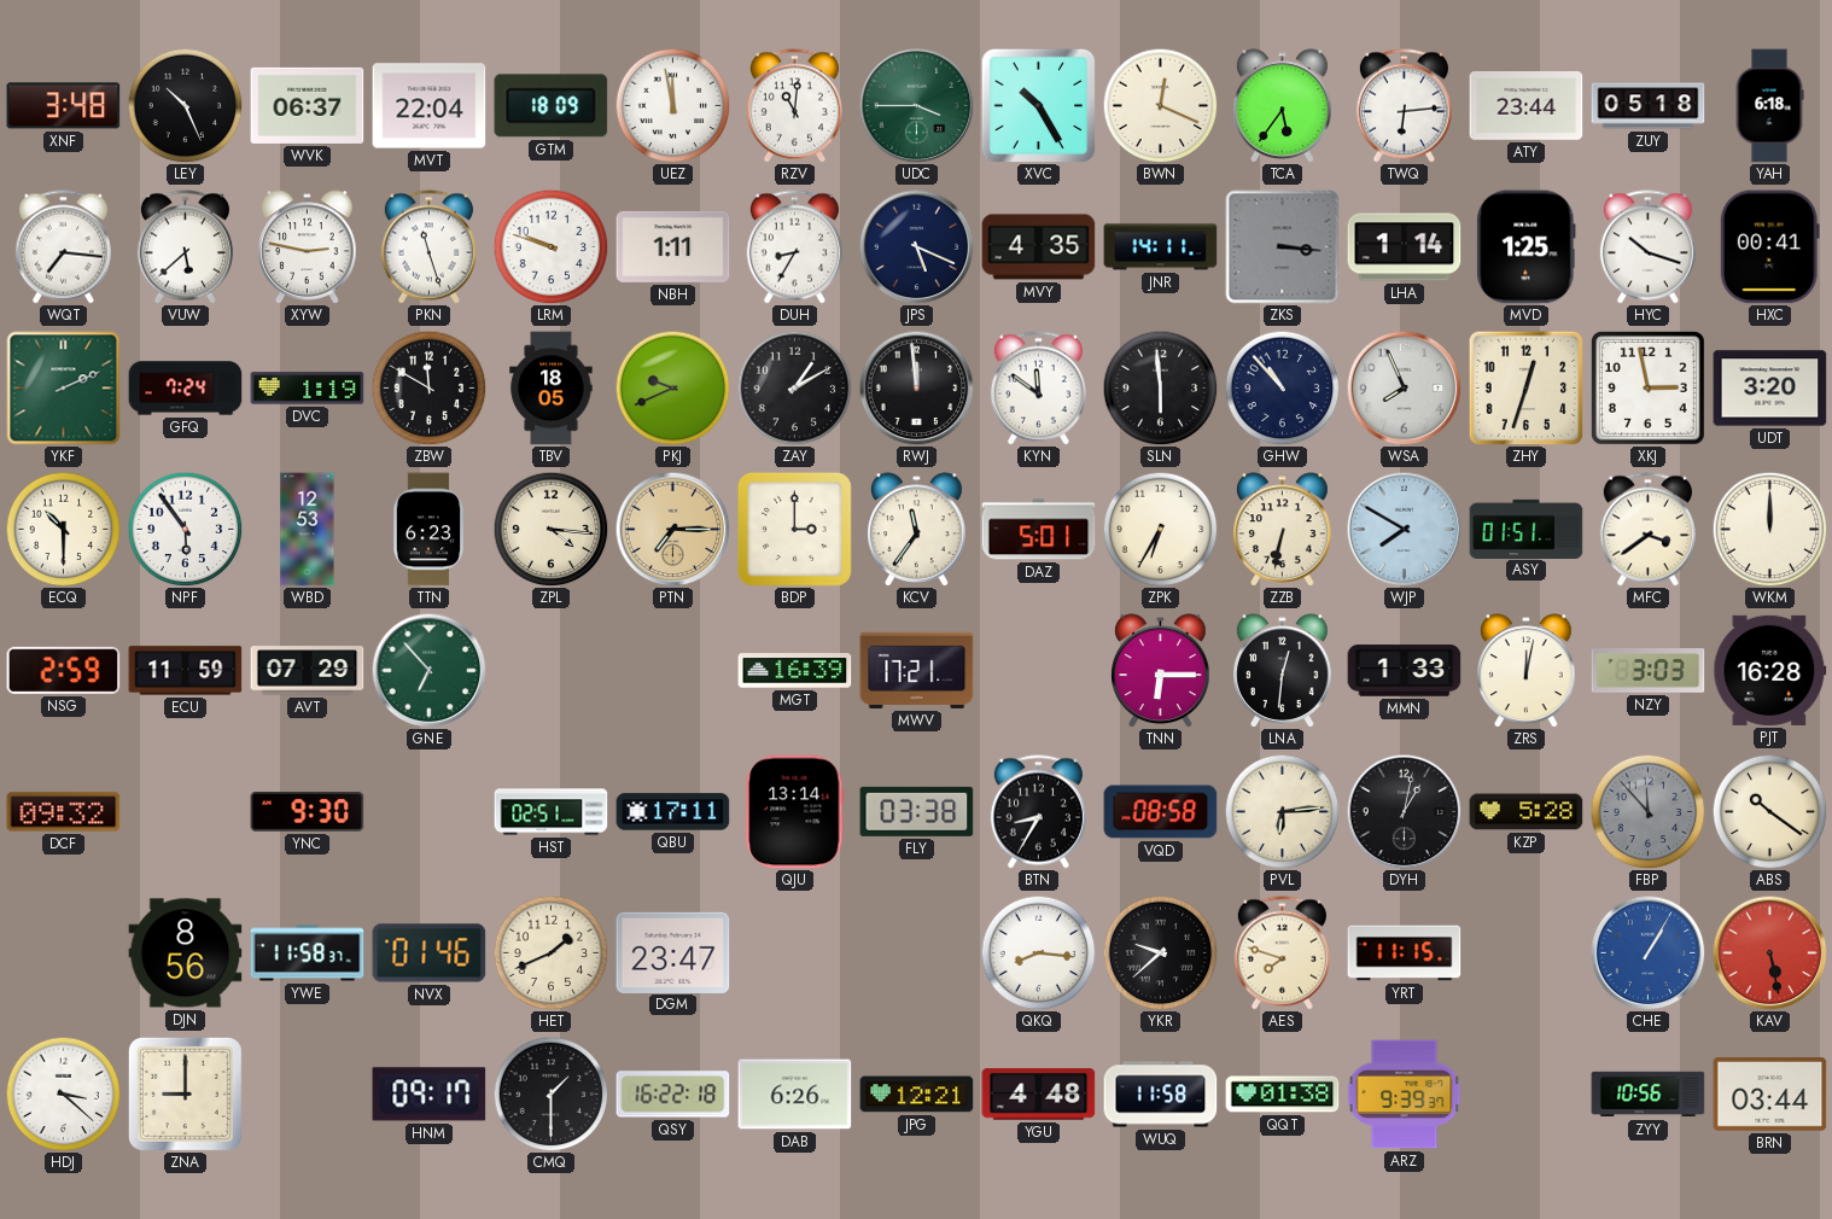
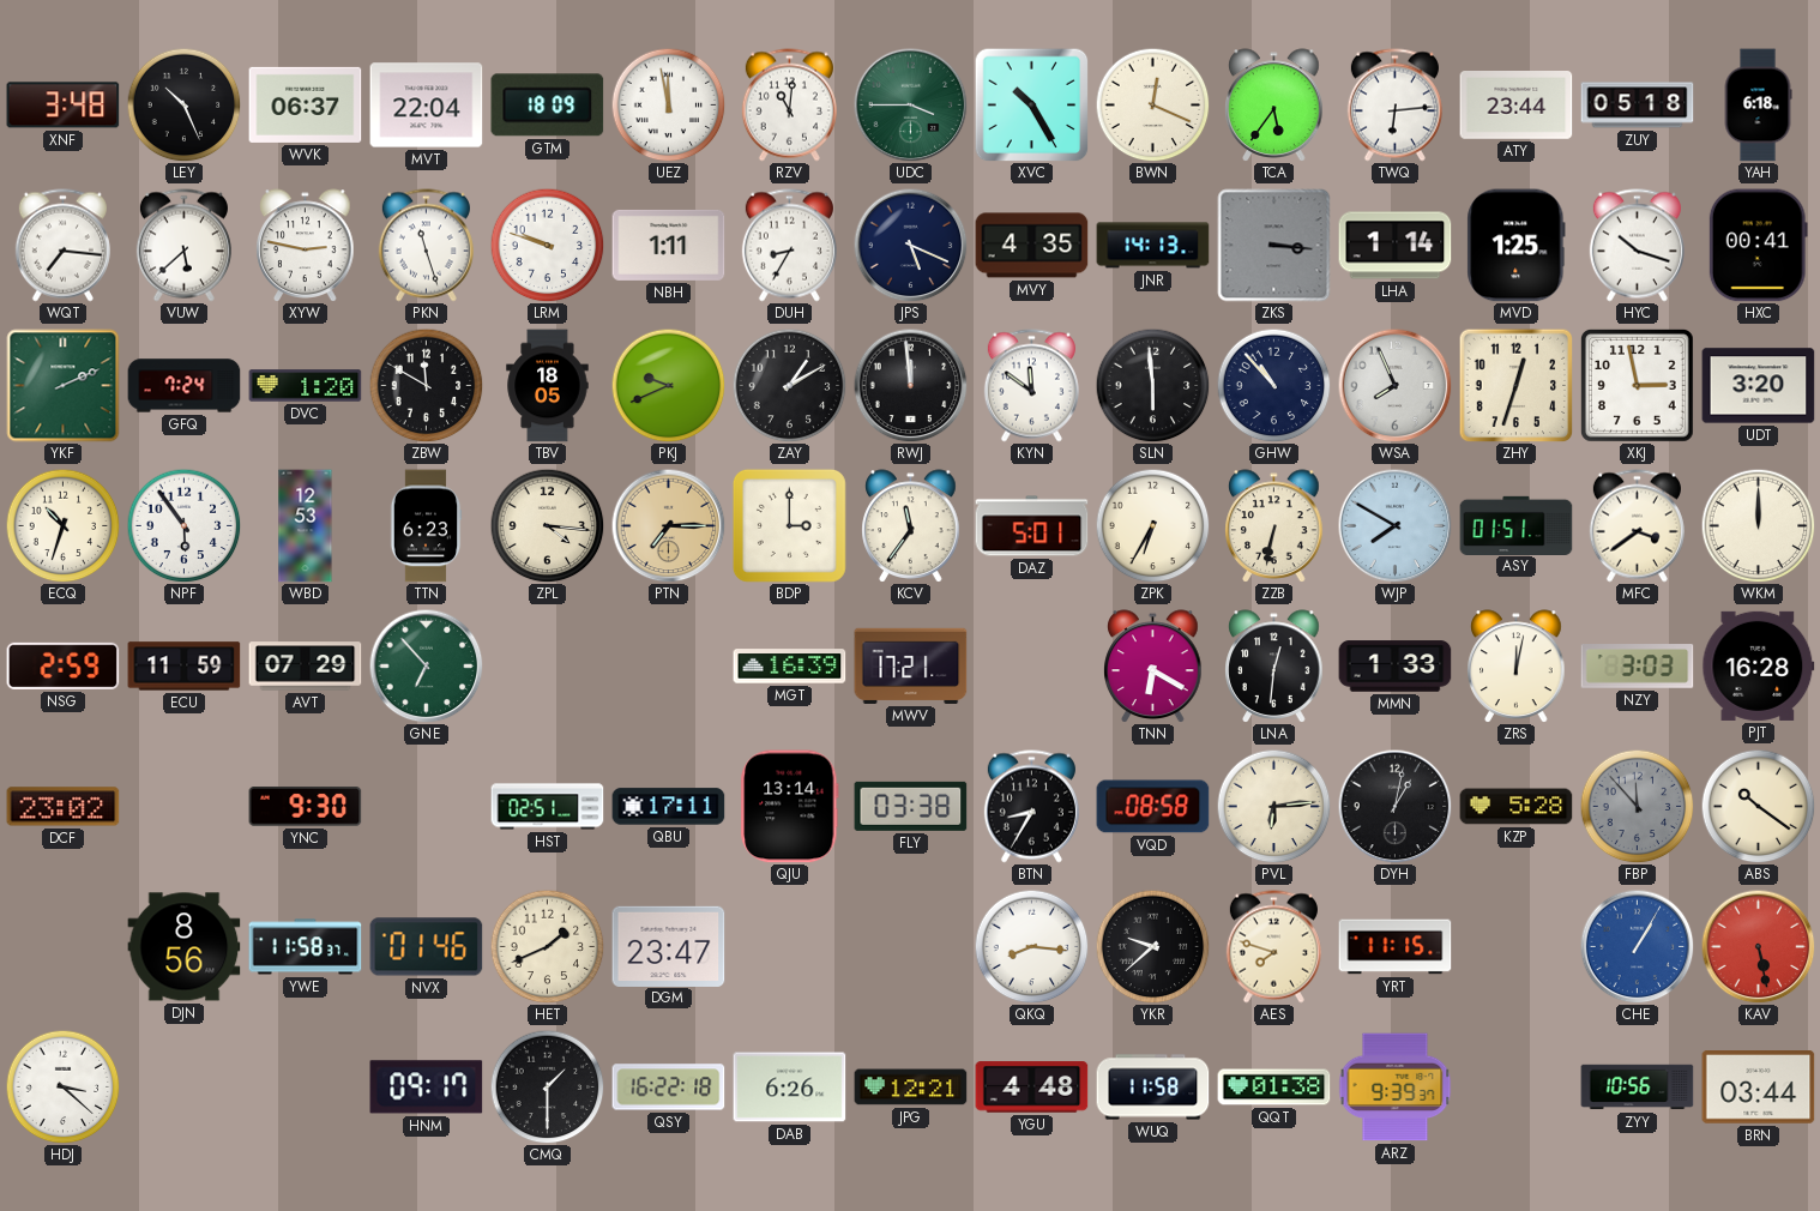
JNR: 14:11 -> 14:13
DVC: 1:19 -> 1:20
ECQ: 10:30 -> 10:33
TNN: 6:15 -> 6:20
DCF: 09:32 -> 23:02
ZNA: 9:00 -> none
